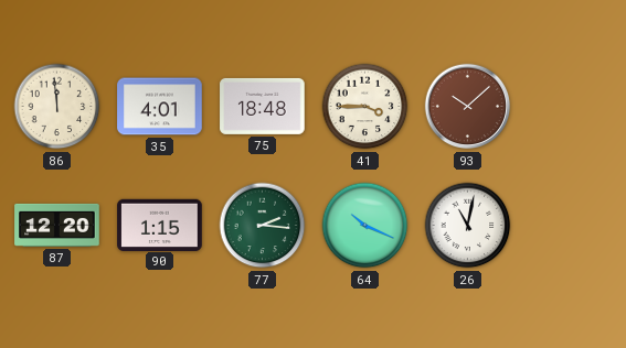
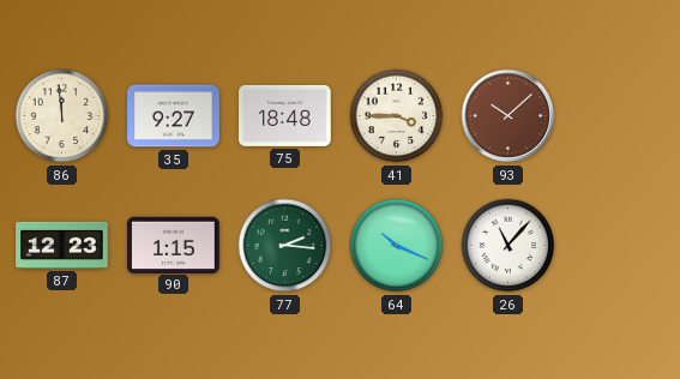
35: 4:01 -> 9:27
87: 12:20 -> 12:23
26: 11:02 -> 11:07
